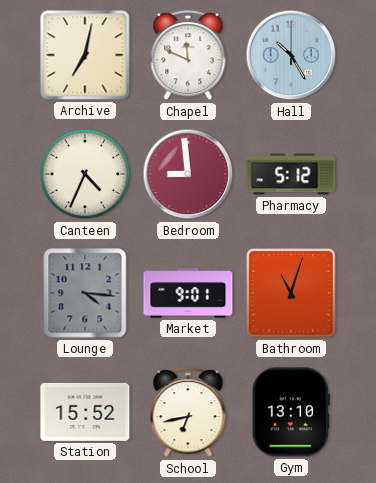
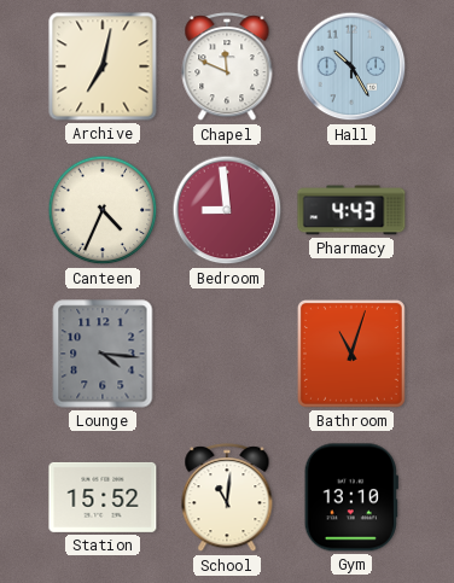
Pharmacy: 5:12 -> 4:43
Market: 9:01 -> none
School: 6:43 -> 11:01
